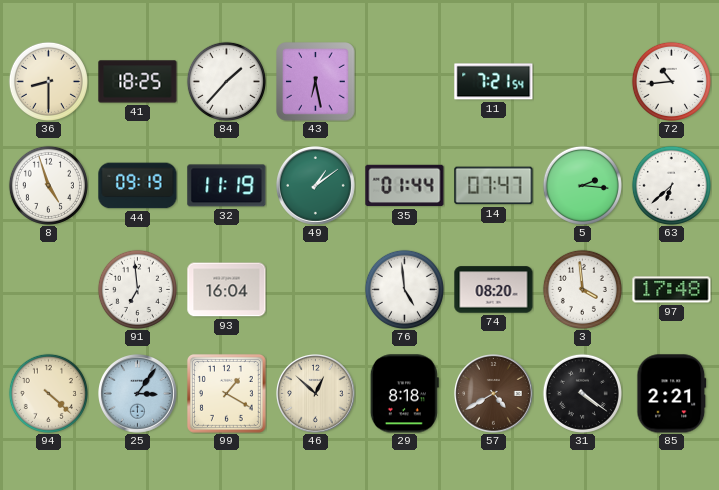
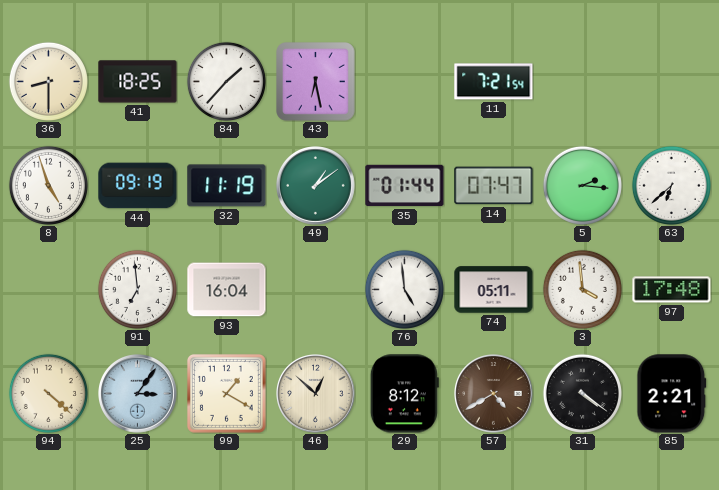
72: 10:44 -> none
74: 08:20 -> 05:11
29: 8:18 -> 8:12
